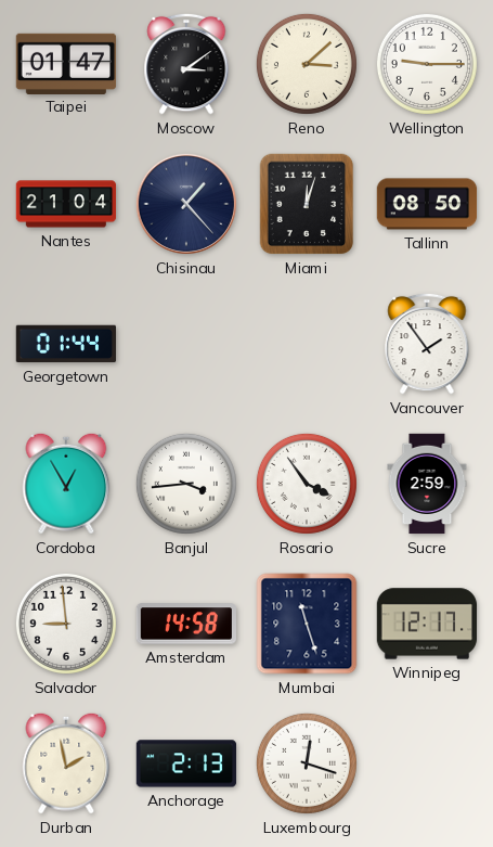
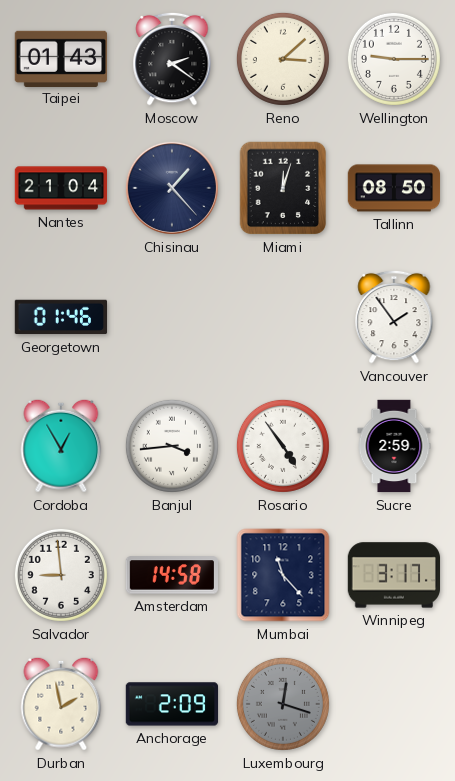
Taipei: 01:47 -> 01:43
Moscow: 3:09 -> 2:21
Georgetown: 01:44 -> 01:46
Rosario: 3:54 -> 4:54
Mumbai: 11:27 -> 11:23
Winnipeg: 12:17 -> 3:17
Anchorage: 2:13 -> 2:09
Luxembourg dial: white -> grey
